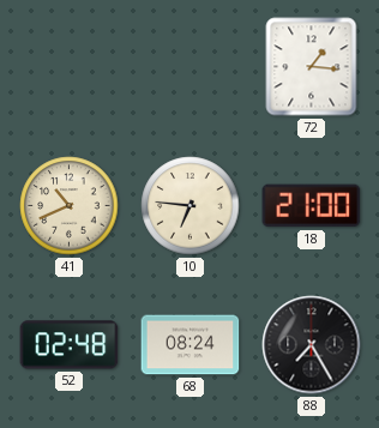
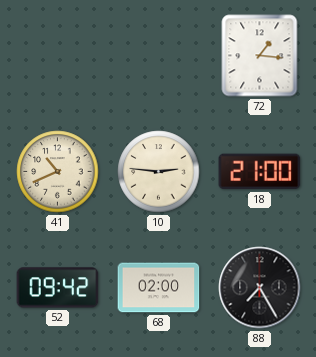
10: 6:46 -> 2:46
52: 02:48 -> 09:42
68: 08:24 -> 02:00
